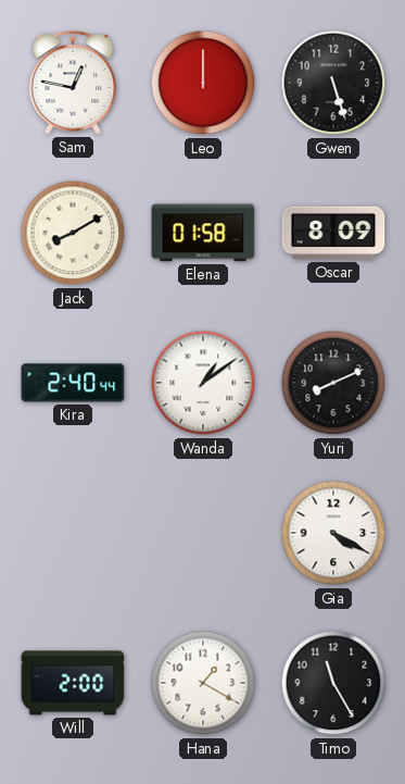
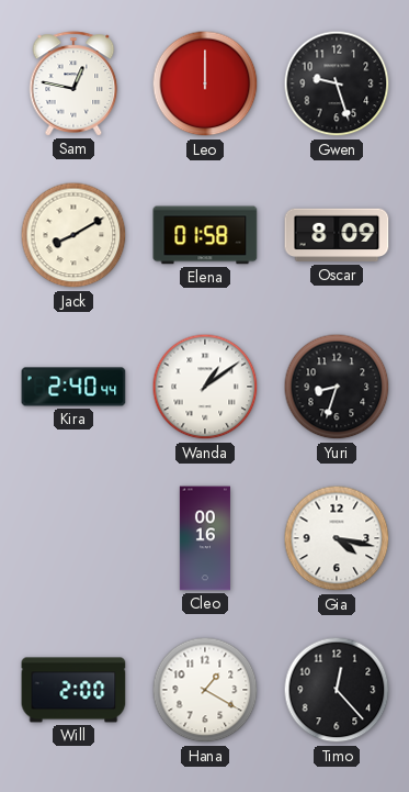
Gwen: 5:27 -> 9:27
Yuri: 8:11 -> 8:33
Cleo: none -> 00:16
Gia: 4:20 -> 4:17
Timo: 11:25 -> 12:23
